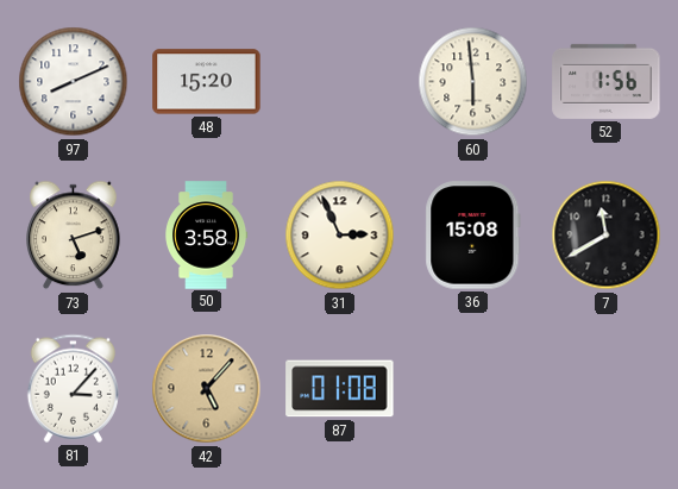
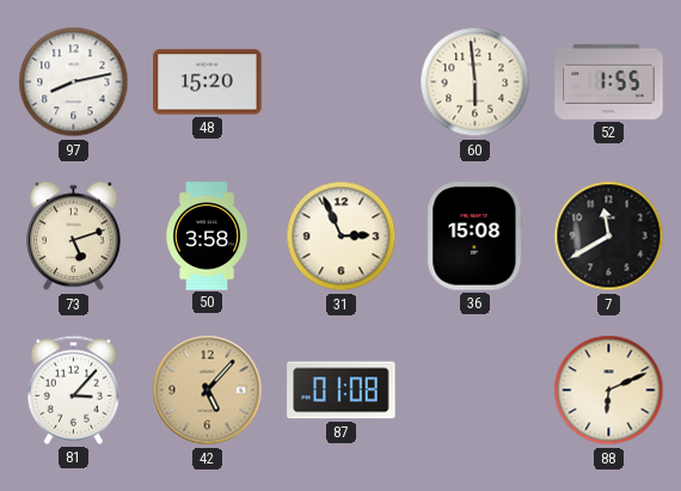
97: 8:11 -> 8:13
52: 1:56 -> 1:55
88: none -> 6:11
